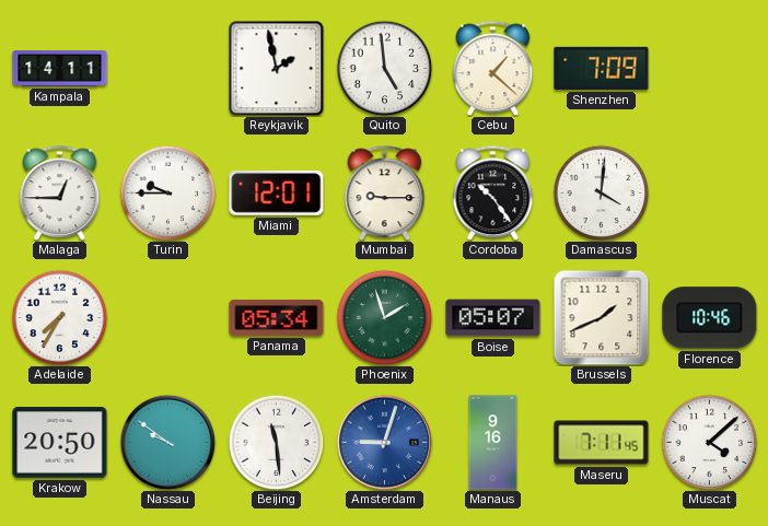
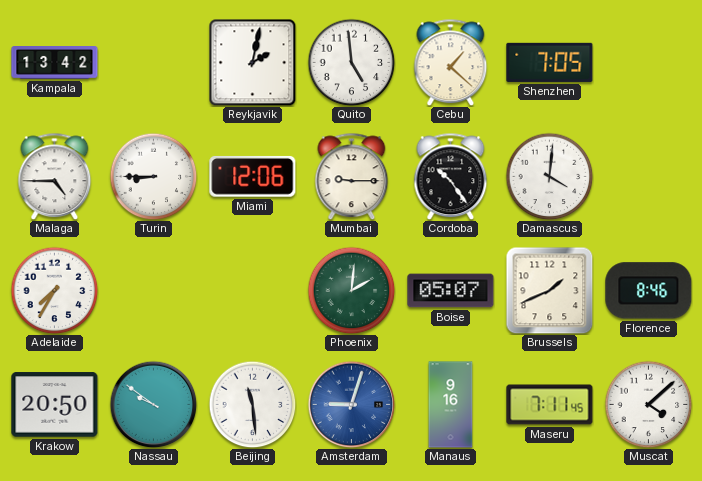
Kampala: 14:11 -> 13:42
Reykjavik: 1:58 -> 2:02
Shenzhen: 7:09 -> 7:05
Malaga: 12:45 -> 4:45
Turin: 9:45 -> 8:45
Miami: 12:01 -> 12:06
Panama: 05:34 -> none
Phoenix: 1:57 -> 2:01
Florence: 10:46 -> 8:46
